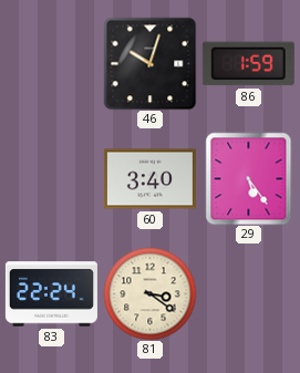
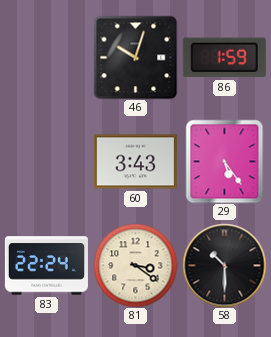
60: 3:40 -> 3:43
58: none -> 10:30
